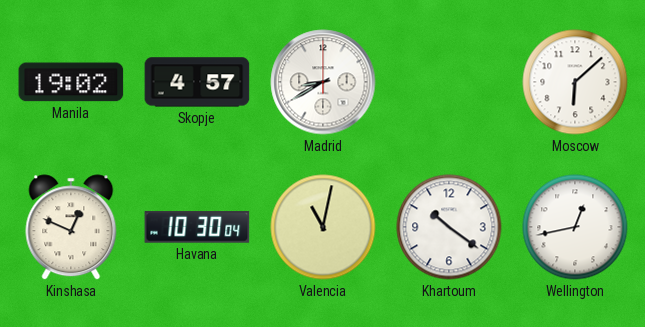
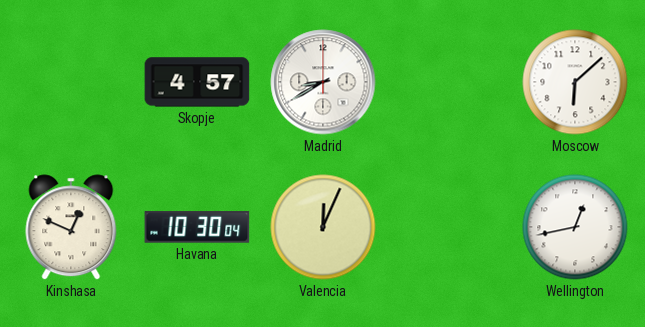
Manila: 19:02 -> none
Valencia: 11:02 -> 12:04
Khartoum: 10:21 -> none
